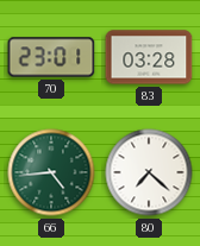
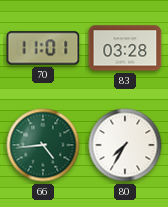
70: 23:01 -> 11:01
80: 7:22 -> 7:35
